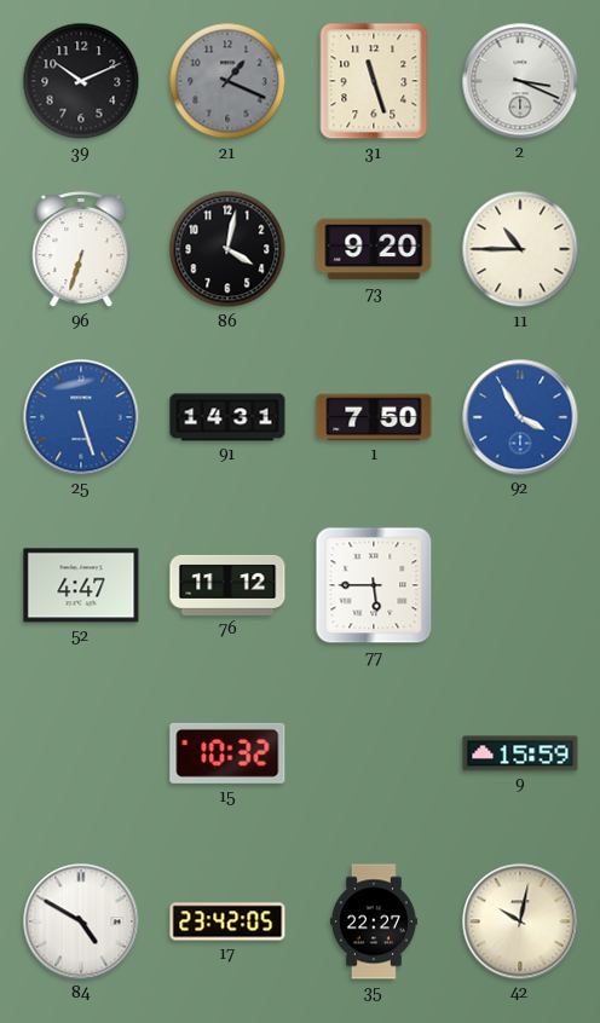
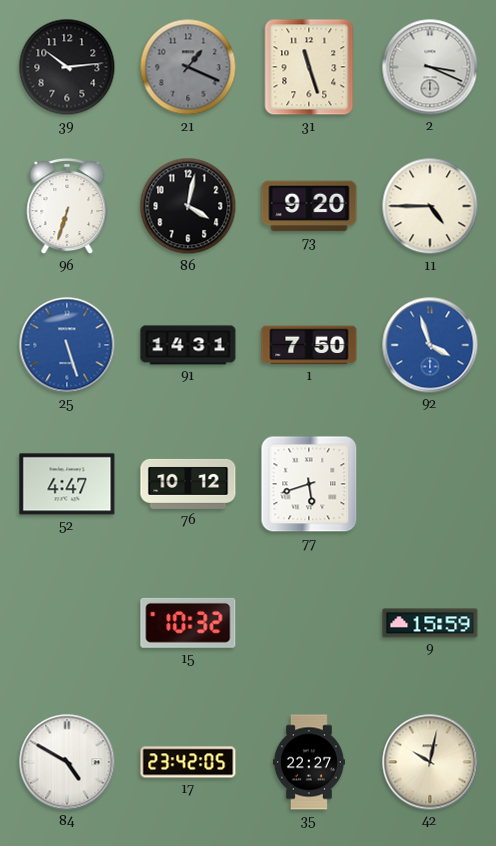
39: 10:11 -> 10:14
11: 10:45 -> 4:45
92: 3:55 -> 3:57
76: 11:12 -> 10:12
77: 5:45 -> 5:42
